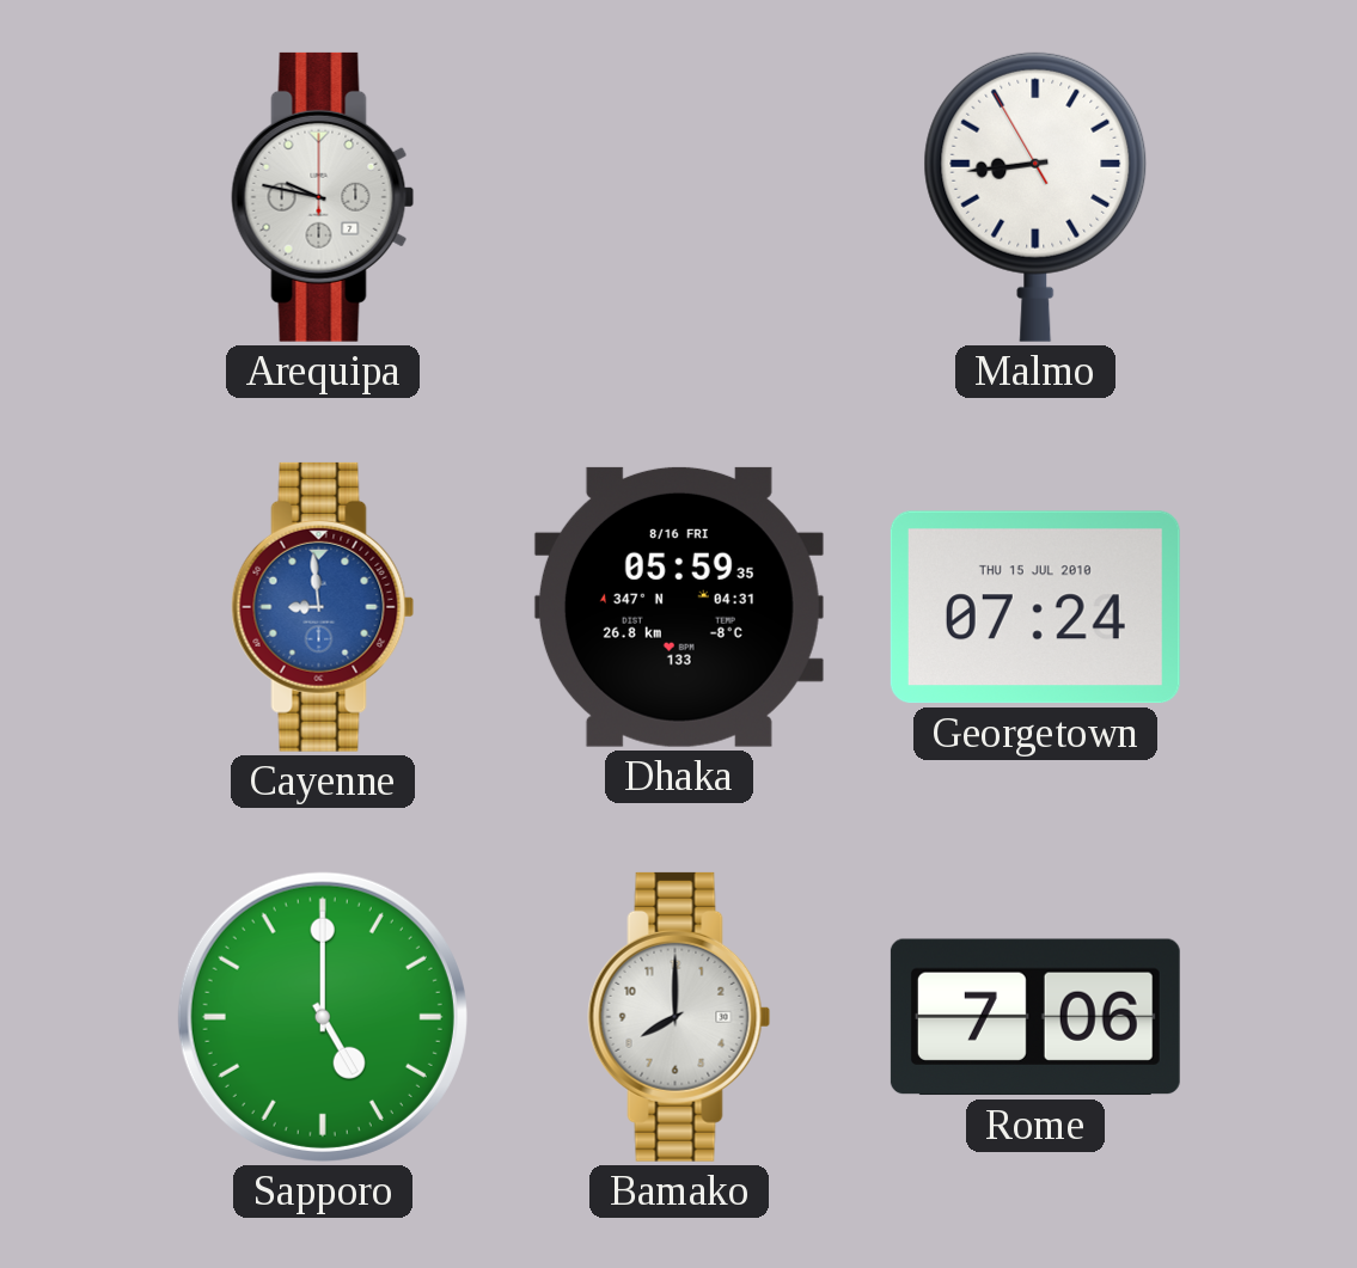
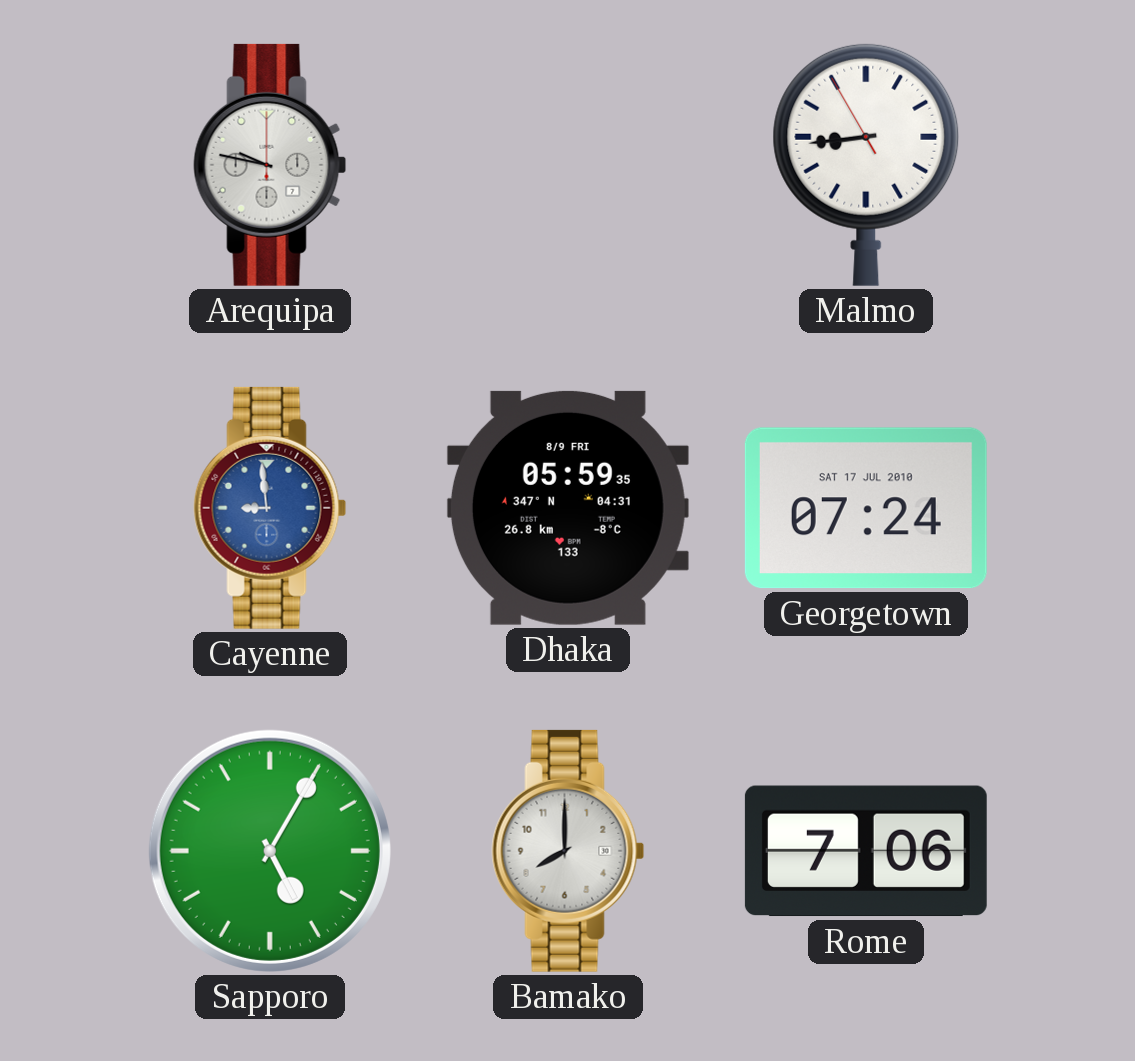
Dhaka date: 8/16 FRI -> 8/9 FRI
Georgetown date: THU 15 JUL 2010 -> SAT 17 JUL 2010
Sapporo: 5:00 -> 5:05
